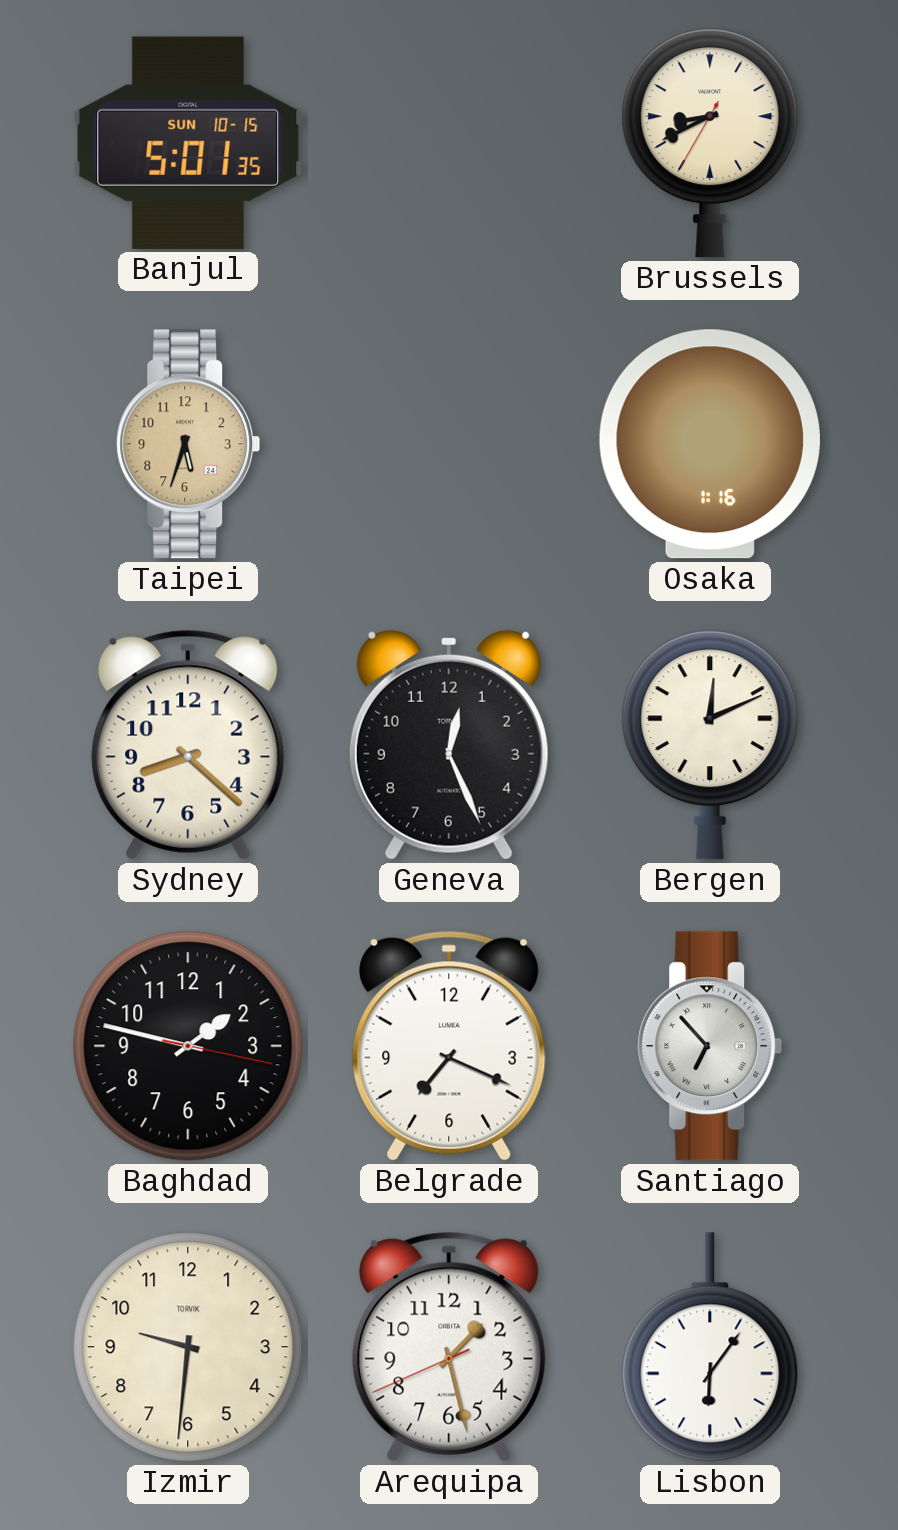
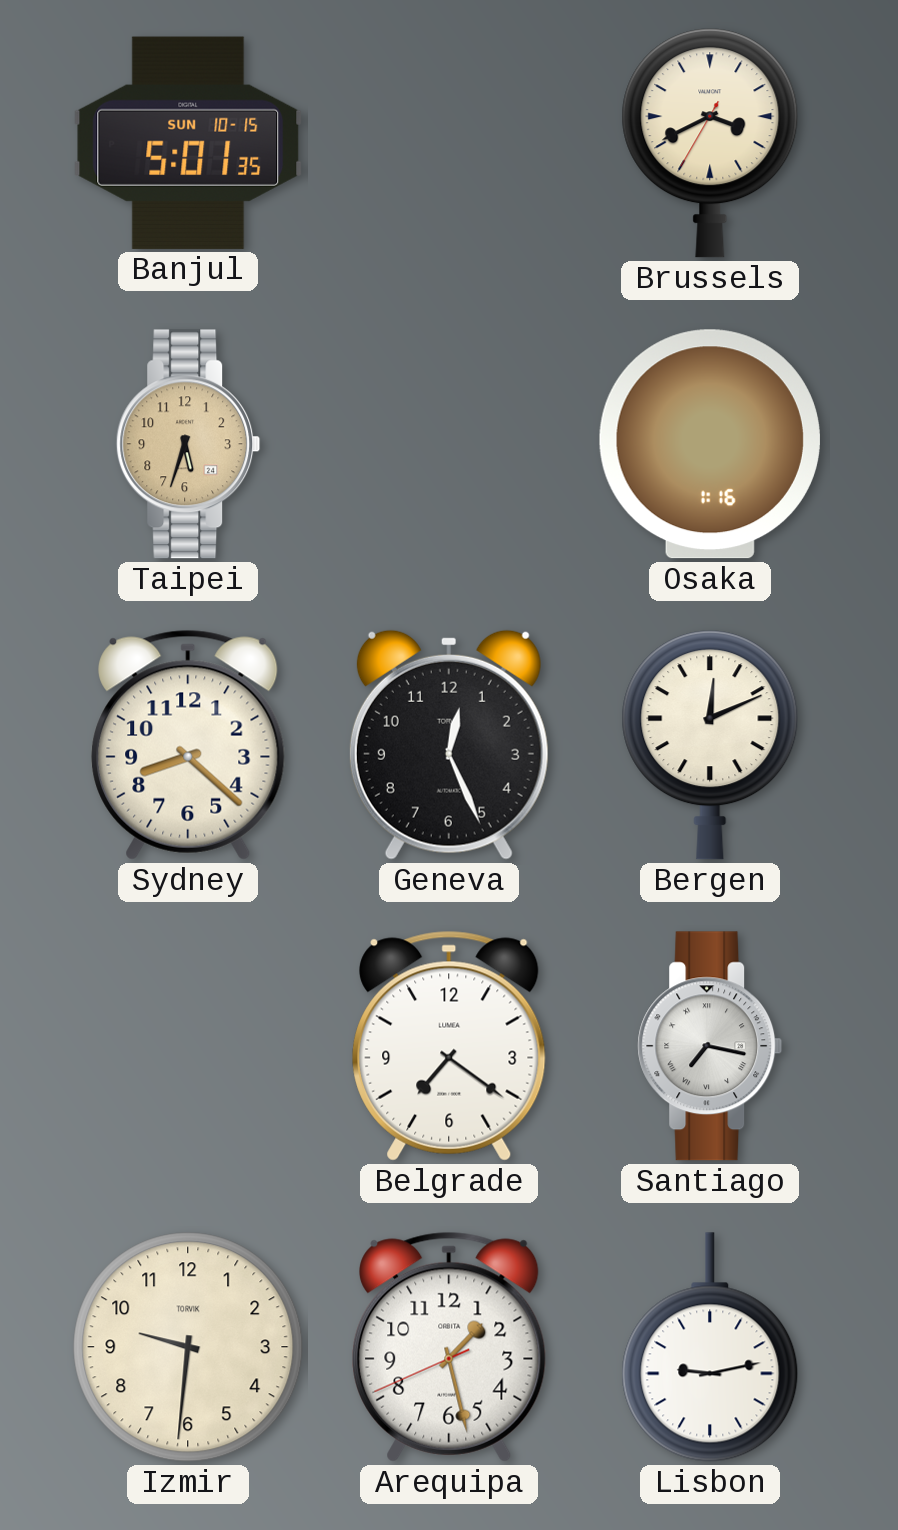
Brussels: 8:40 -> 3:40
Baghdad: 1:47 -> none
Belgrade: 7:19 -> 7:21
Santiago: 6:53 -> 7:17
Lisbon: 6:06 -> 9:13
